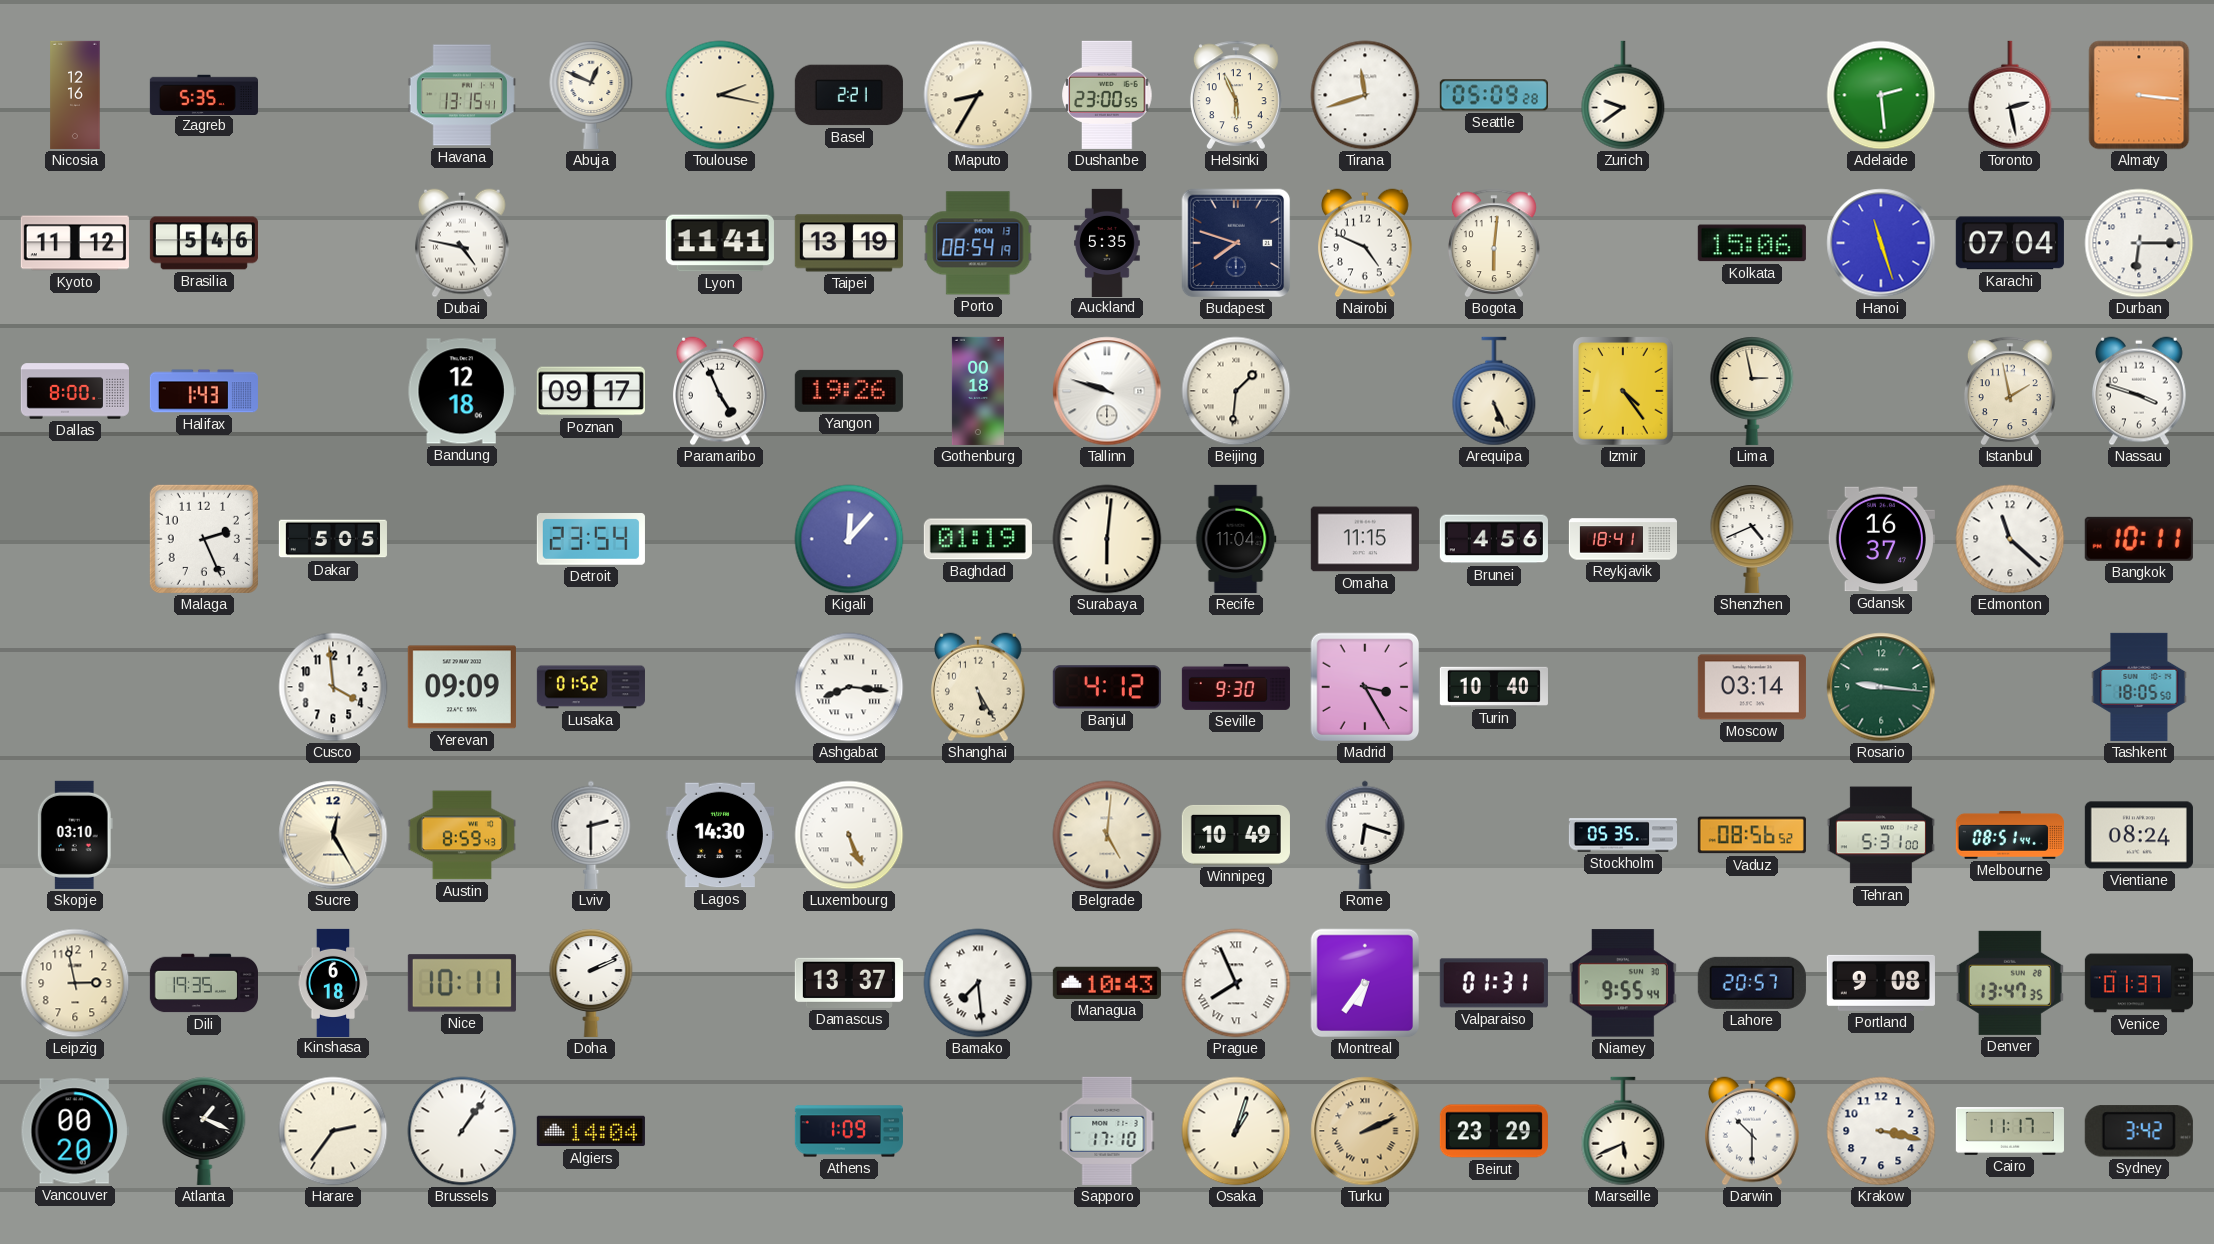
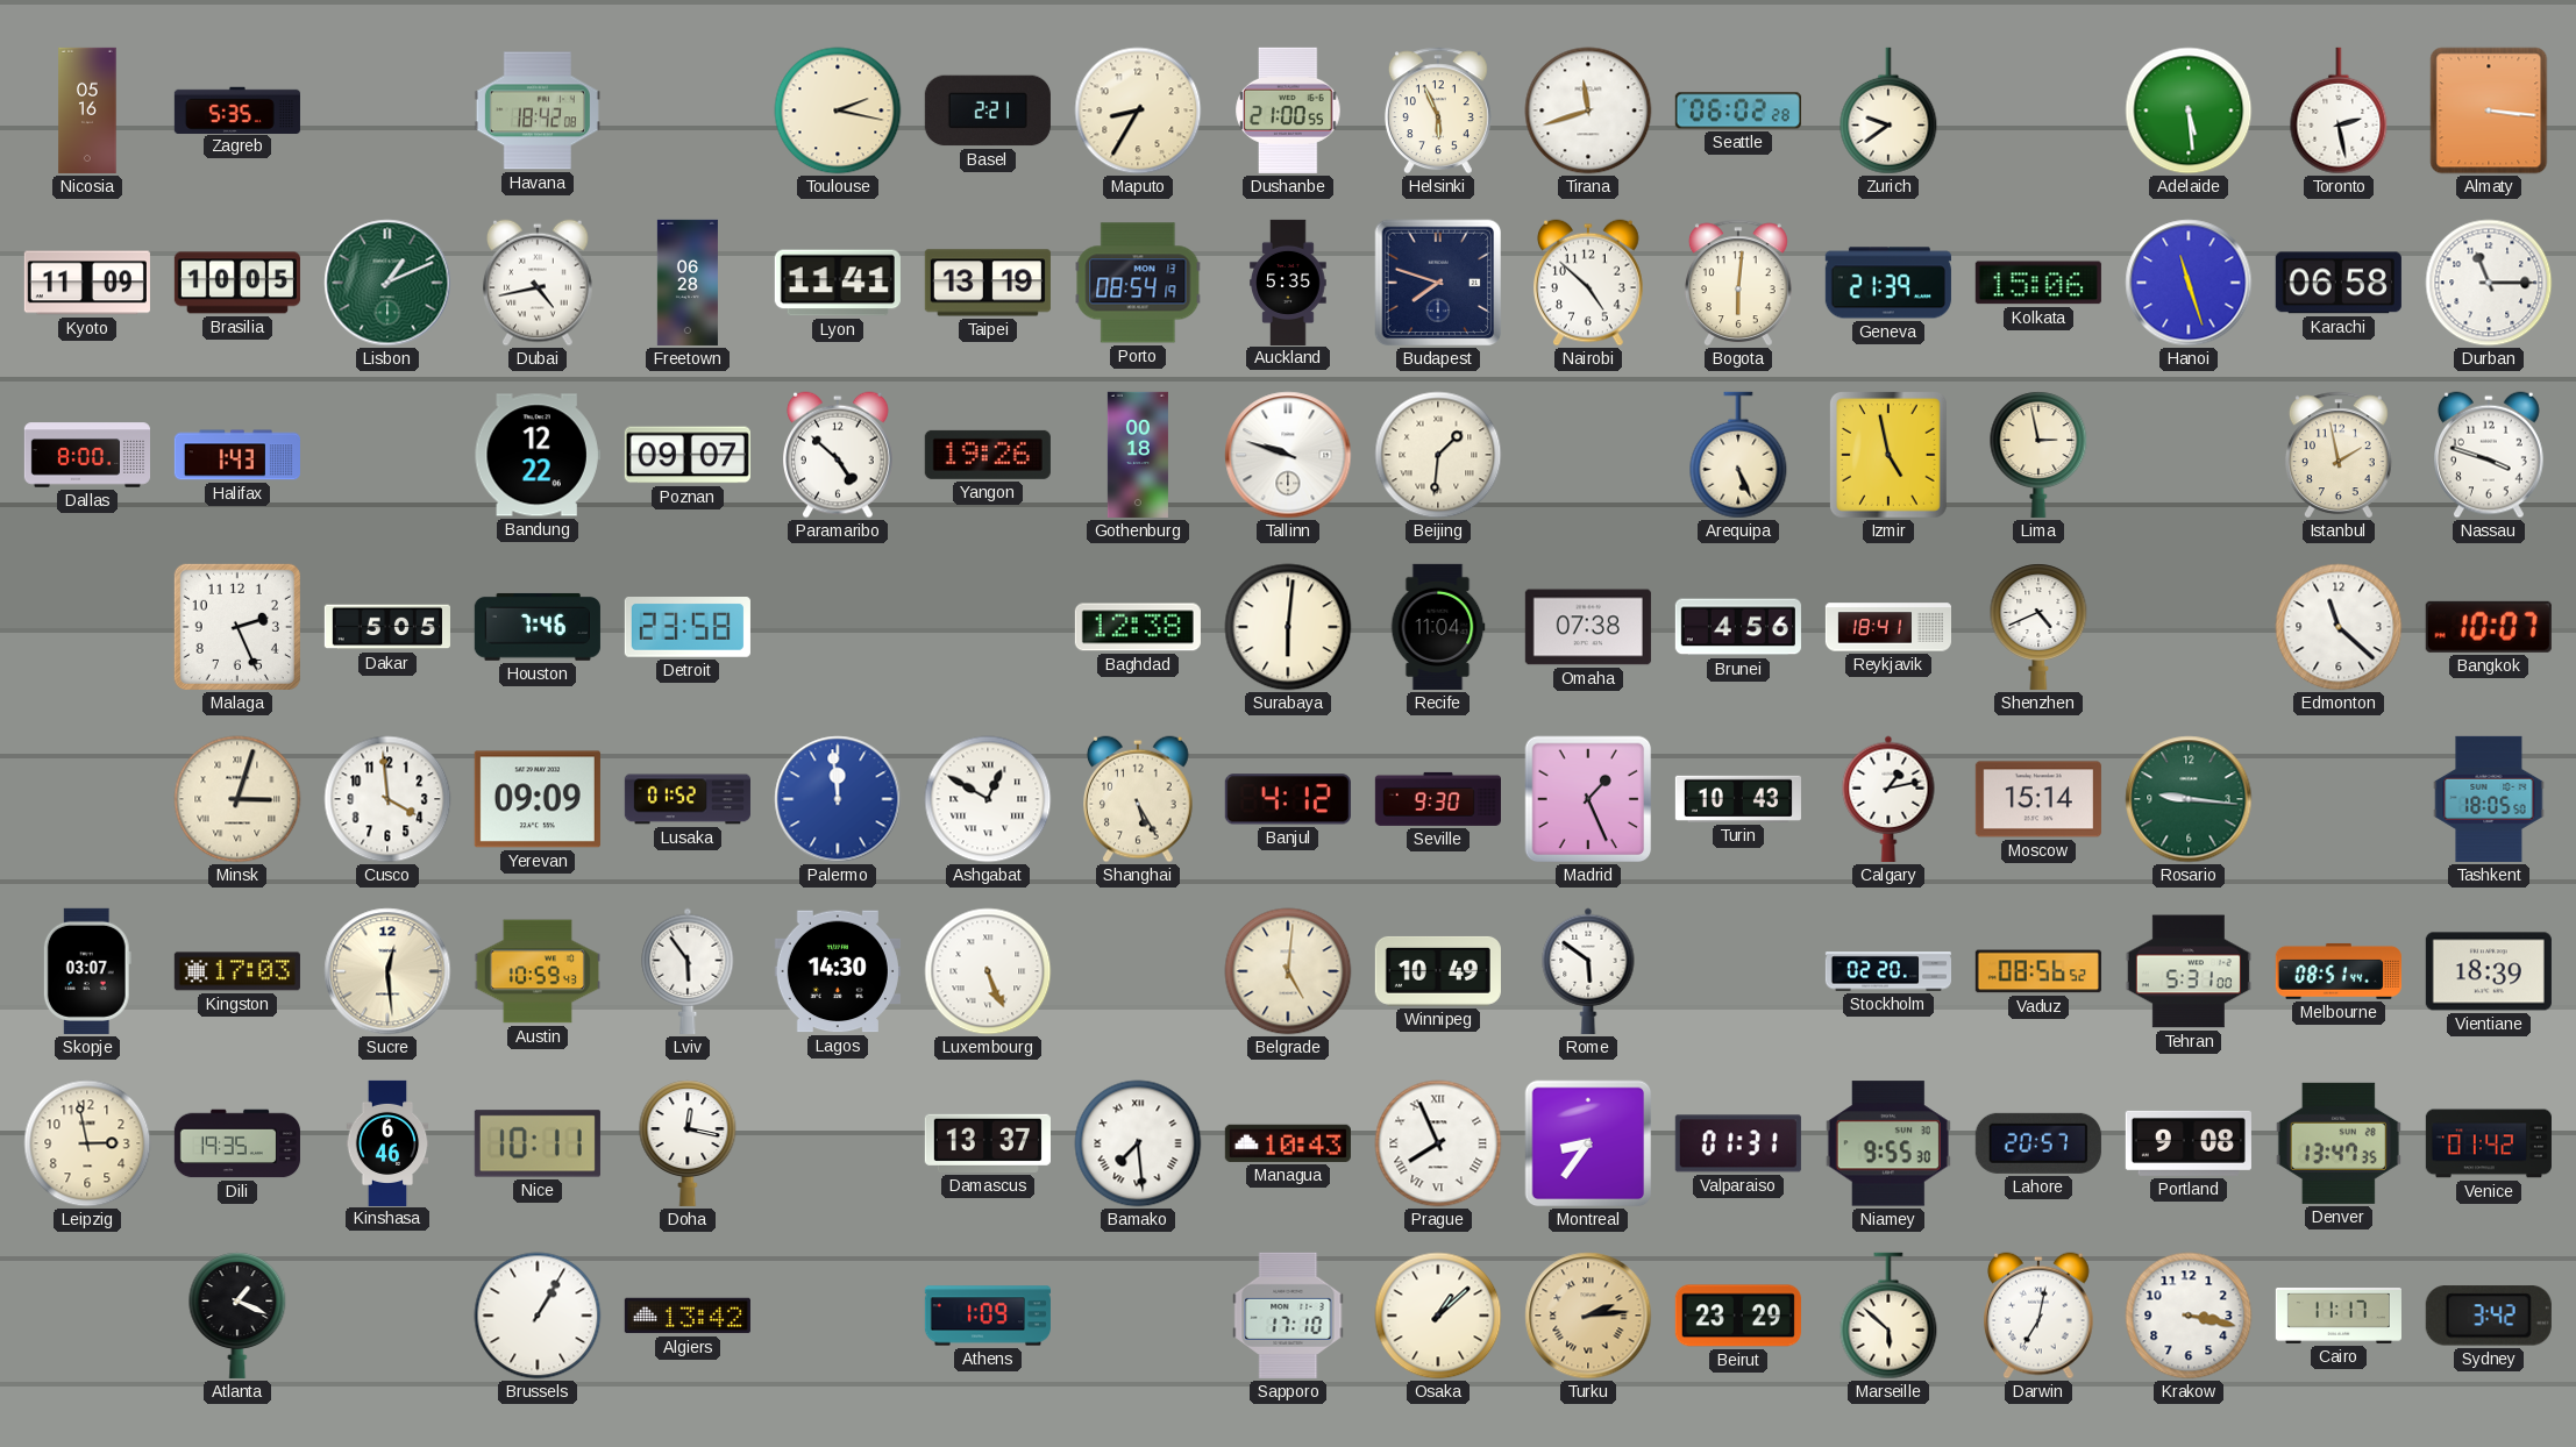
Nicosia: 12:16 -> 05:16
Havana: 13:15 -> 18:42
Abuja: 12:49 -> none
Dushanbe: 23:00 -> 21:00
Seattle: 05:09 -> 06:02
Adelaide: 2:29 -> 5:29
Kyoto: 11:12 -> 11:09
Brasilia: 5:46 -> 10:05
Lisbon: none -> 1:11
Dubai: 4:47 -> 4:43
Freetown: none -> 06:28
Nairobi: 4:49 -> 4:52
Geneva: none -> 21:39
Karachi: 07:04 -> 06:58
Durban: 6:15 -> 11:15
Bandung: 12:18 -> 12:22
Poznan: 09:17 -> 09:07
Paramaribo: 4:56 -> 4:52
Izmir: 4:24 -> 4:58
Houston: none -> 7:46
Detroit: 23:54 -> 23:58
Kigali: 12:07 -> none
Baghdad: 01:19 -> 12:38
Omaha: 11:15 -> 07:38
Gdansk: 16:37 -> none
Bangkok: 10:11 -> 10:07
Minsk: none -> 3:03
Palermo: none -> 11:59
Ashgabat: 8:16 -> 12:50
Madrid: 3:25 -> 1:26
Turin: 10:40 -> 10:43
Calgary: none -> 1:13
Moscow: 03:14 -> 15:14
Skopje: 03:10 -> 03:07
Kingston: none -> 17:03
Sucre: 12:25 -> 12:29
Austin: 8:59 -> 10:59
Lviv: 2:30 -> 5:54
Rome: 6:18 -> 5:51
Stockholm: 05:35 -> 02:20
Vientiane: 08:24 -> 18:39
Kinshasa: 6:18 -> 6:46
Doha: 2:11 -> 12:17
Montreal: 6:36 -> 8:36
Niamey: 9:55:44 -> 9:55:30
Venice: 01:37 -> 01:42
Vancouver: 00:20 -> none
Harare: 2:36 -> none
Brussels: 1:06 -> 1:05
Algiers: 14:04 -> 13:42
Osaka: 1:03 -> 1:08
Turku: 2:11 -> 2:14
Marseille: 5:41 -> 5:52
Darwin: 10:30 -> 7:02
